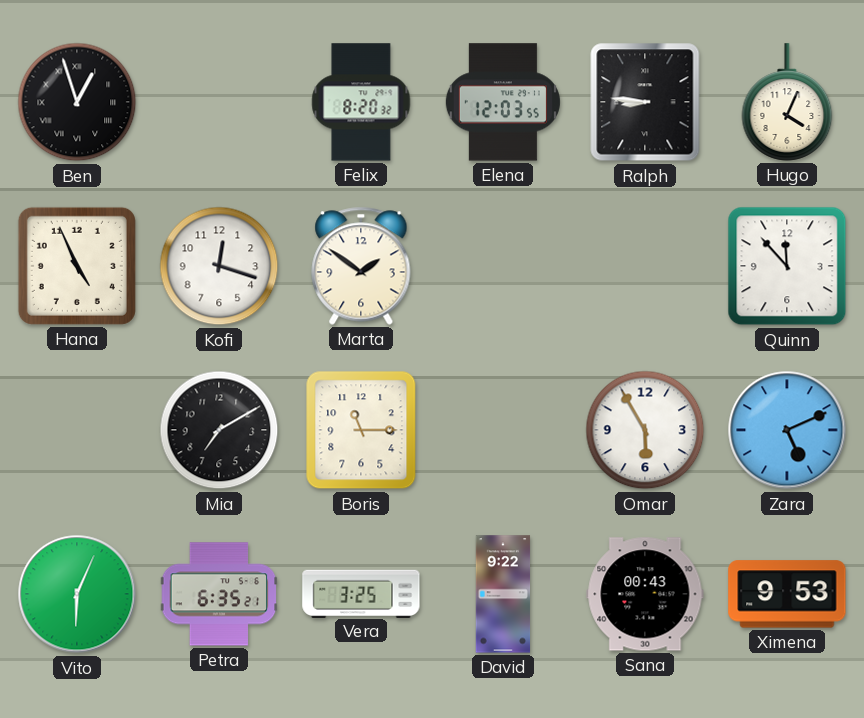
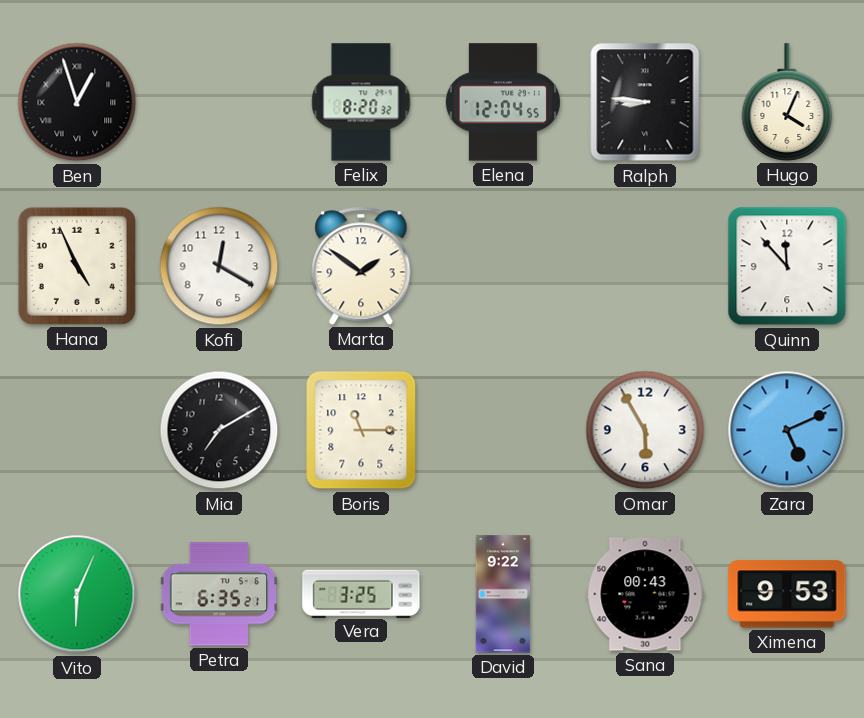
Elena: 12:03 -> 12:04
Kofi: 12:18 -> 12:20
